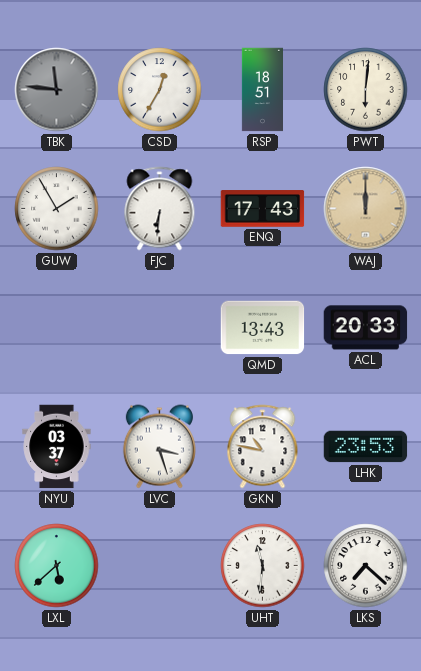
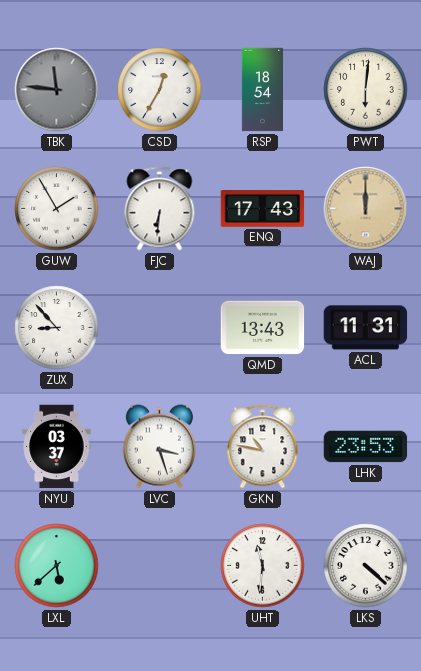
RSP: 18:51 -> 18:54
ZUX: none -> 8:53
ACL: 20:33 -> 11:31
LKS: 7:22 -> 4:22
